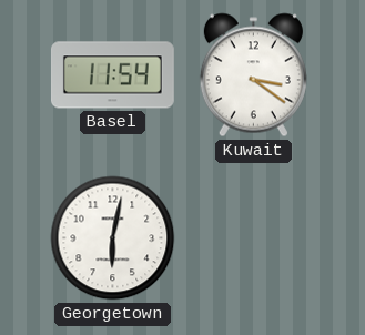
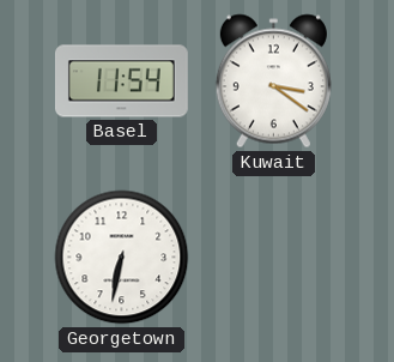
Georgetown: 6:02 -> 6:32
